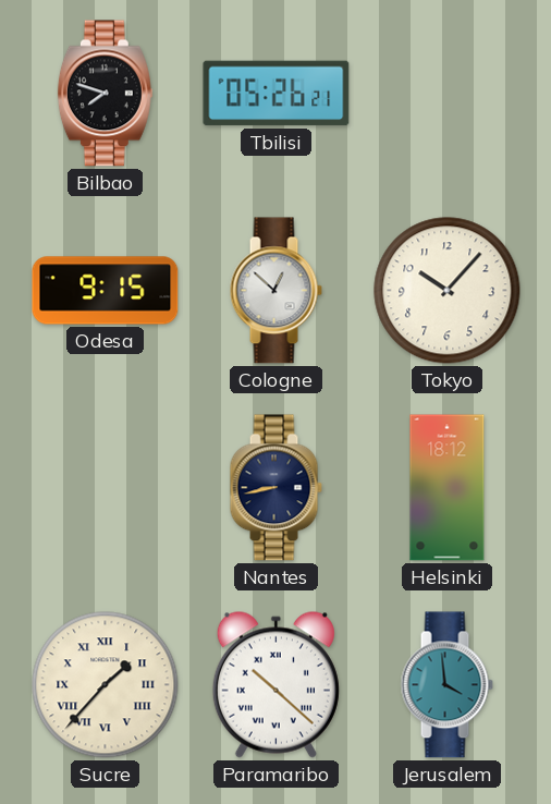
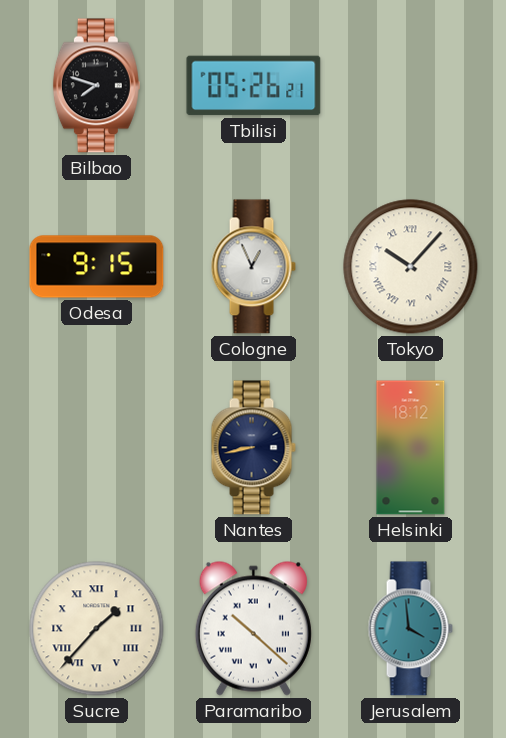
Cologne: 12:52 -> 12:56
Tokyo numerals: Arabic -> Roman
